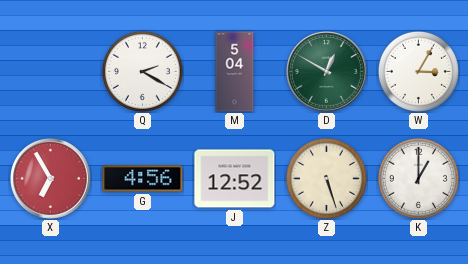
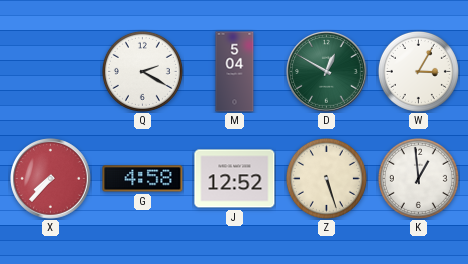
X: 6:55 -> 7:37
G: 4:56 -> 4:58
K: 1:00 -> 12:59
